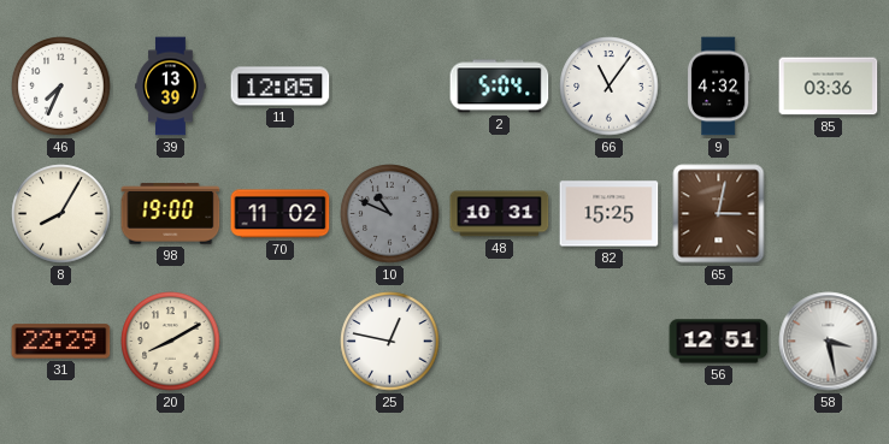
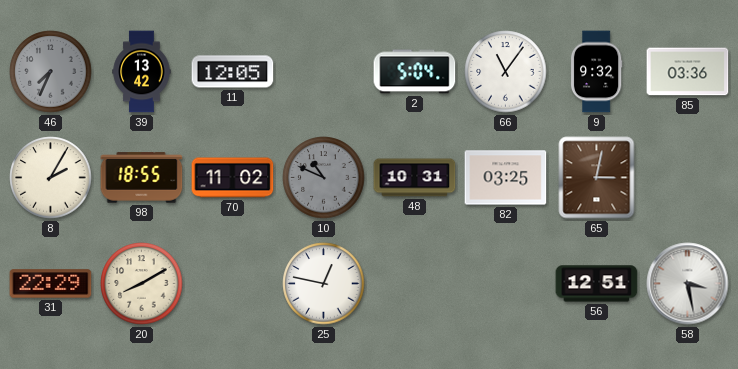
46 dial: white -> grey
39: 13:39 -> 13:42
9: 4:32 -> 9:32
8: 8:05 -> 2:05
98: 19:00 -> 18:55
82: 15:25 -> 03:25
